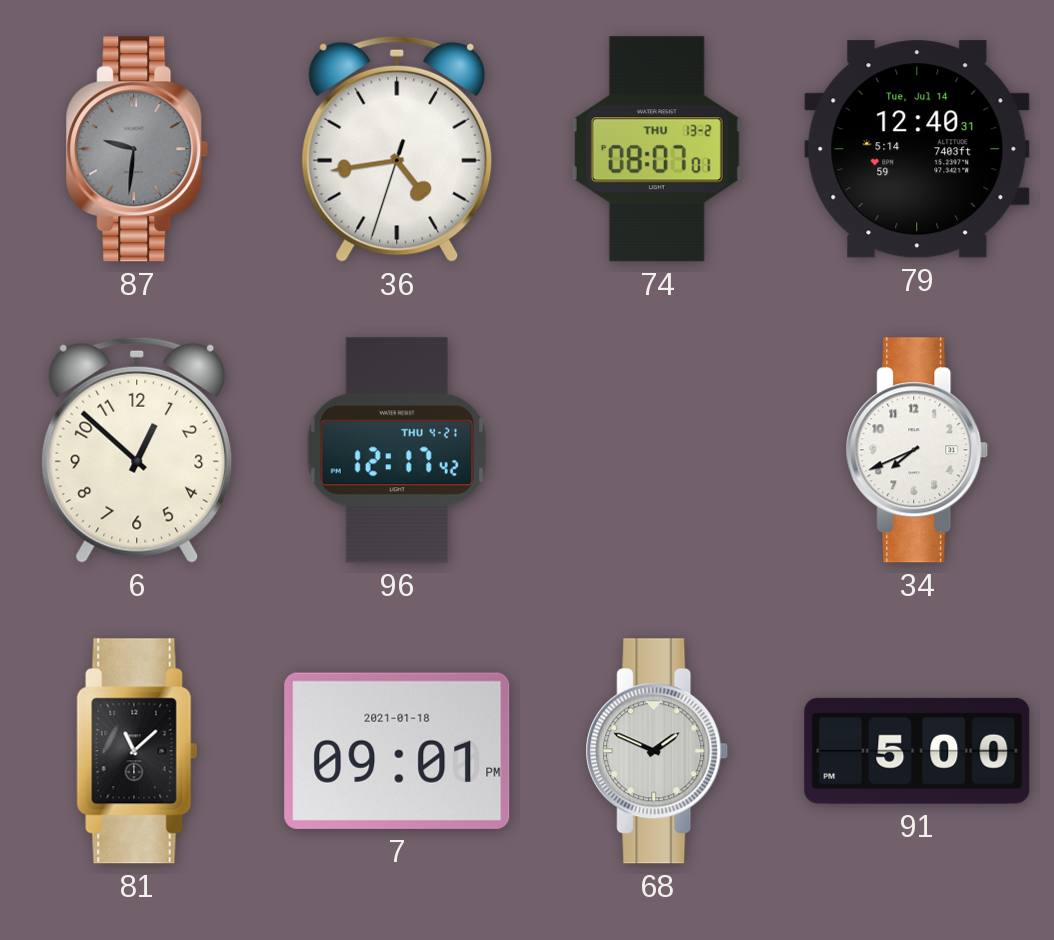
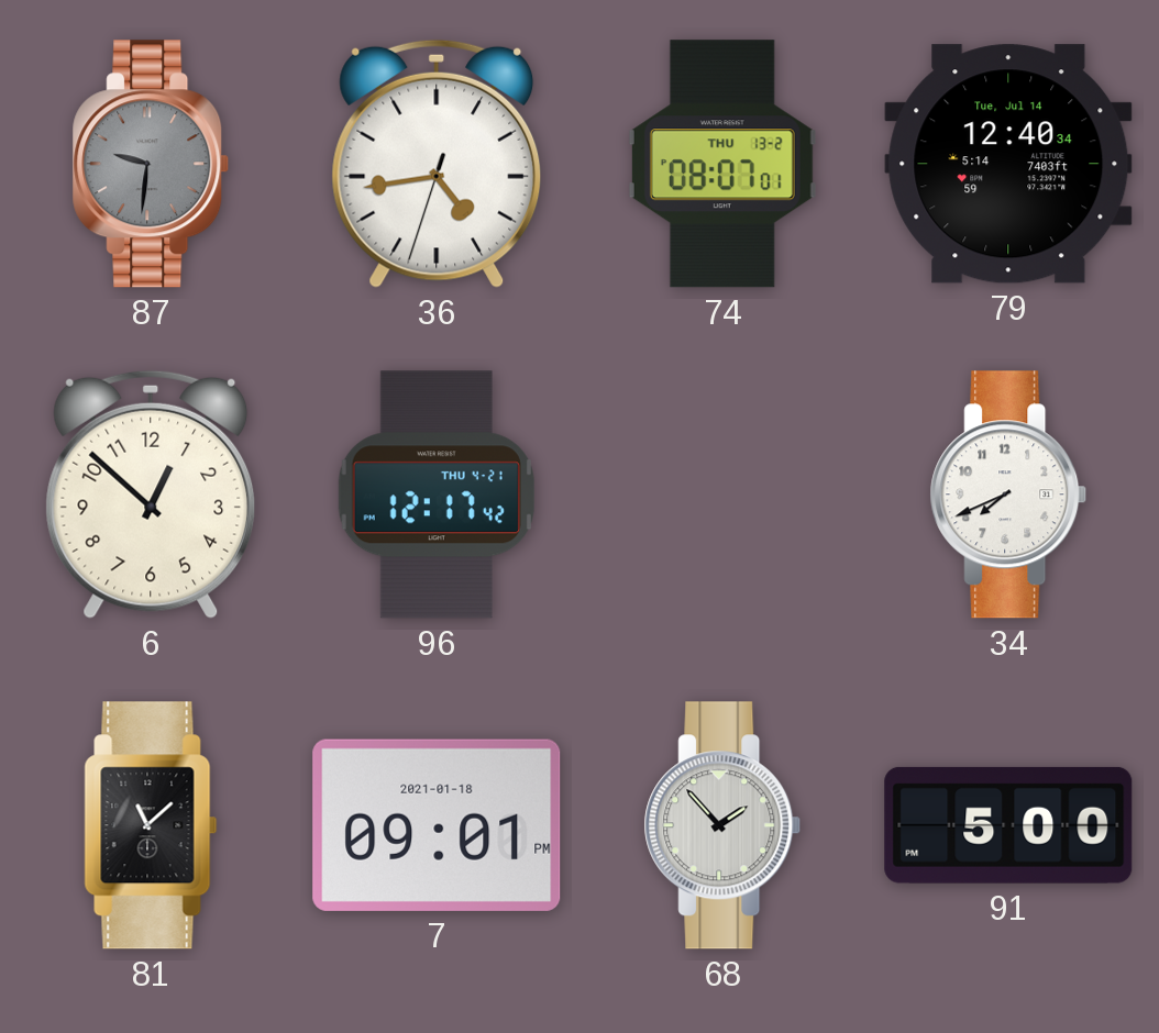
79: 12:40:31 -> 12:40:34
68: 1:49 -> 1:53
